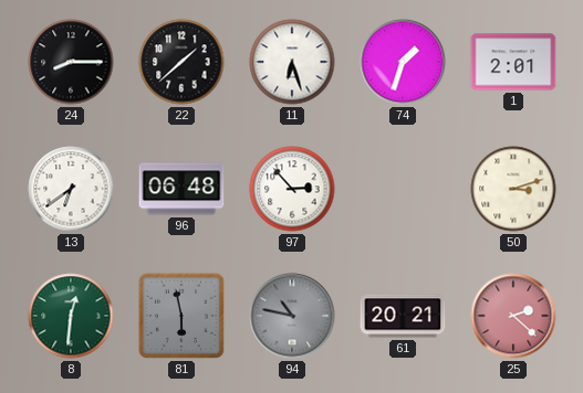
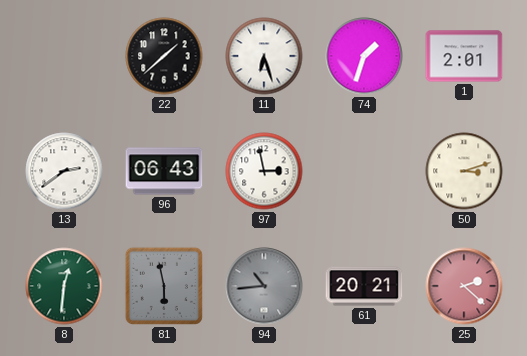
24: 8:15 -> none
13: 6:39 -> 2:39
96: 06:48 -> 06:43
97: 2:53 -> 2:58
94: 10:47 -> 10:44
